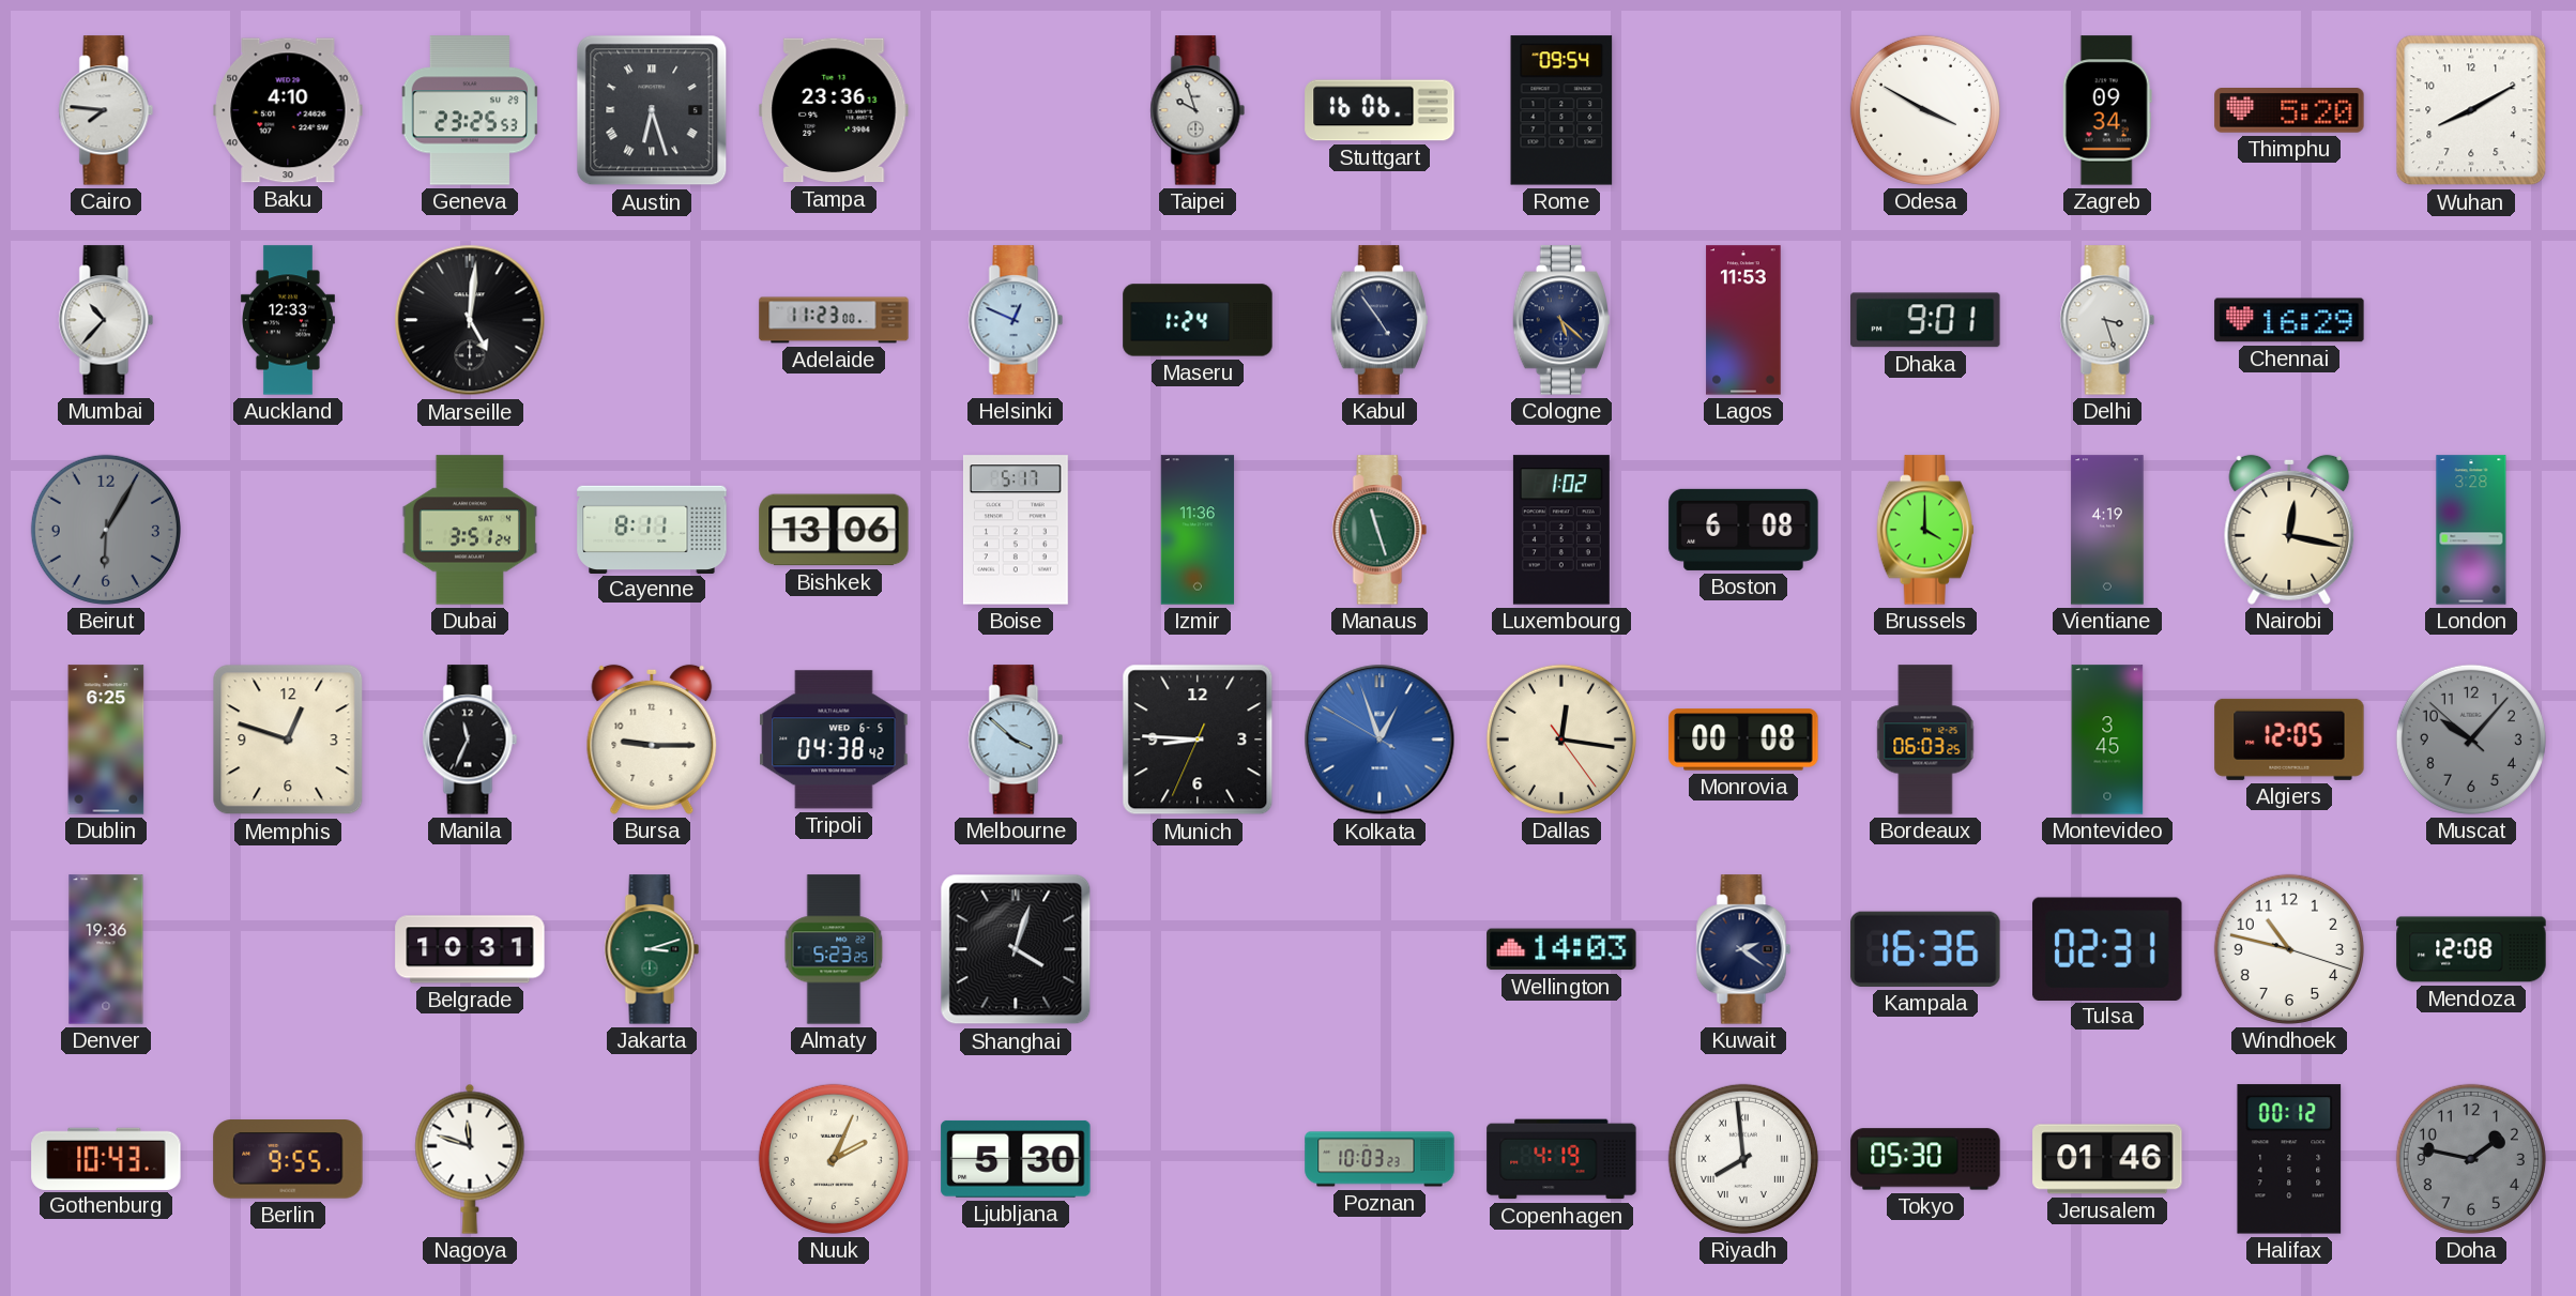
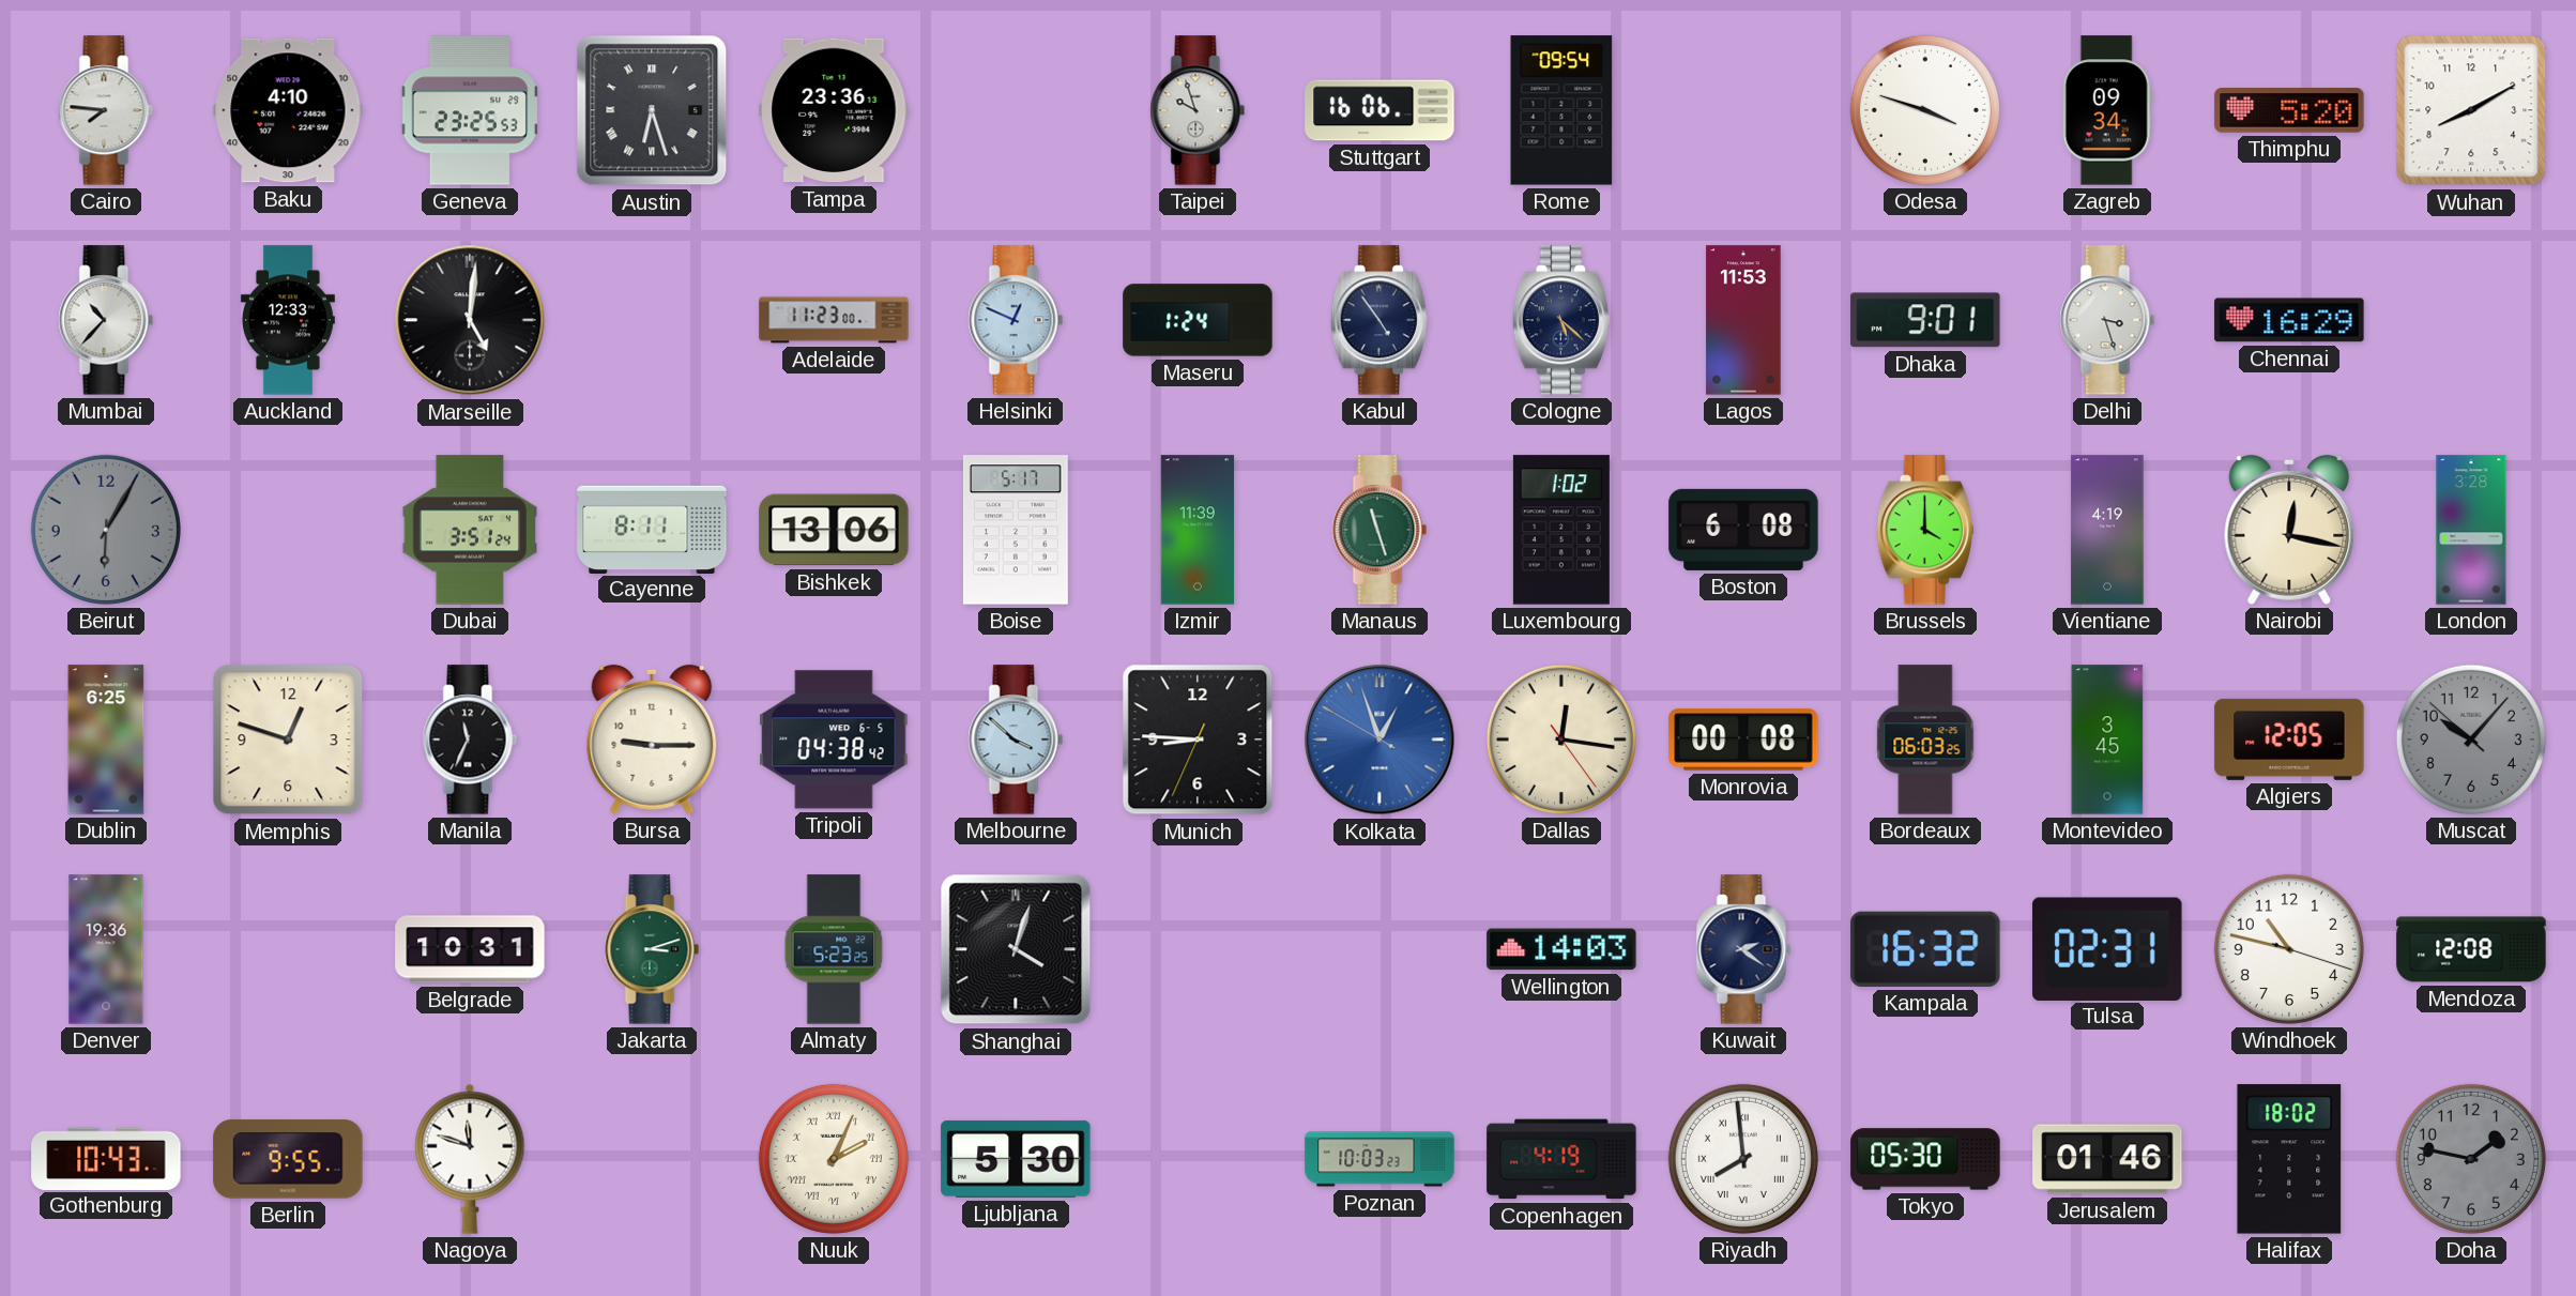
Odesa: 3:50 -> 3:48
Izmir: 11:36 -> 11:39
Kampala: 16:36 -> 16:32
Nuuk numerals: Arabic -> Roman
Halifax: 00:12 -> 18:02
